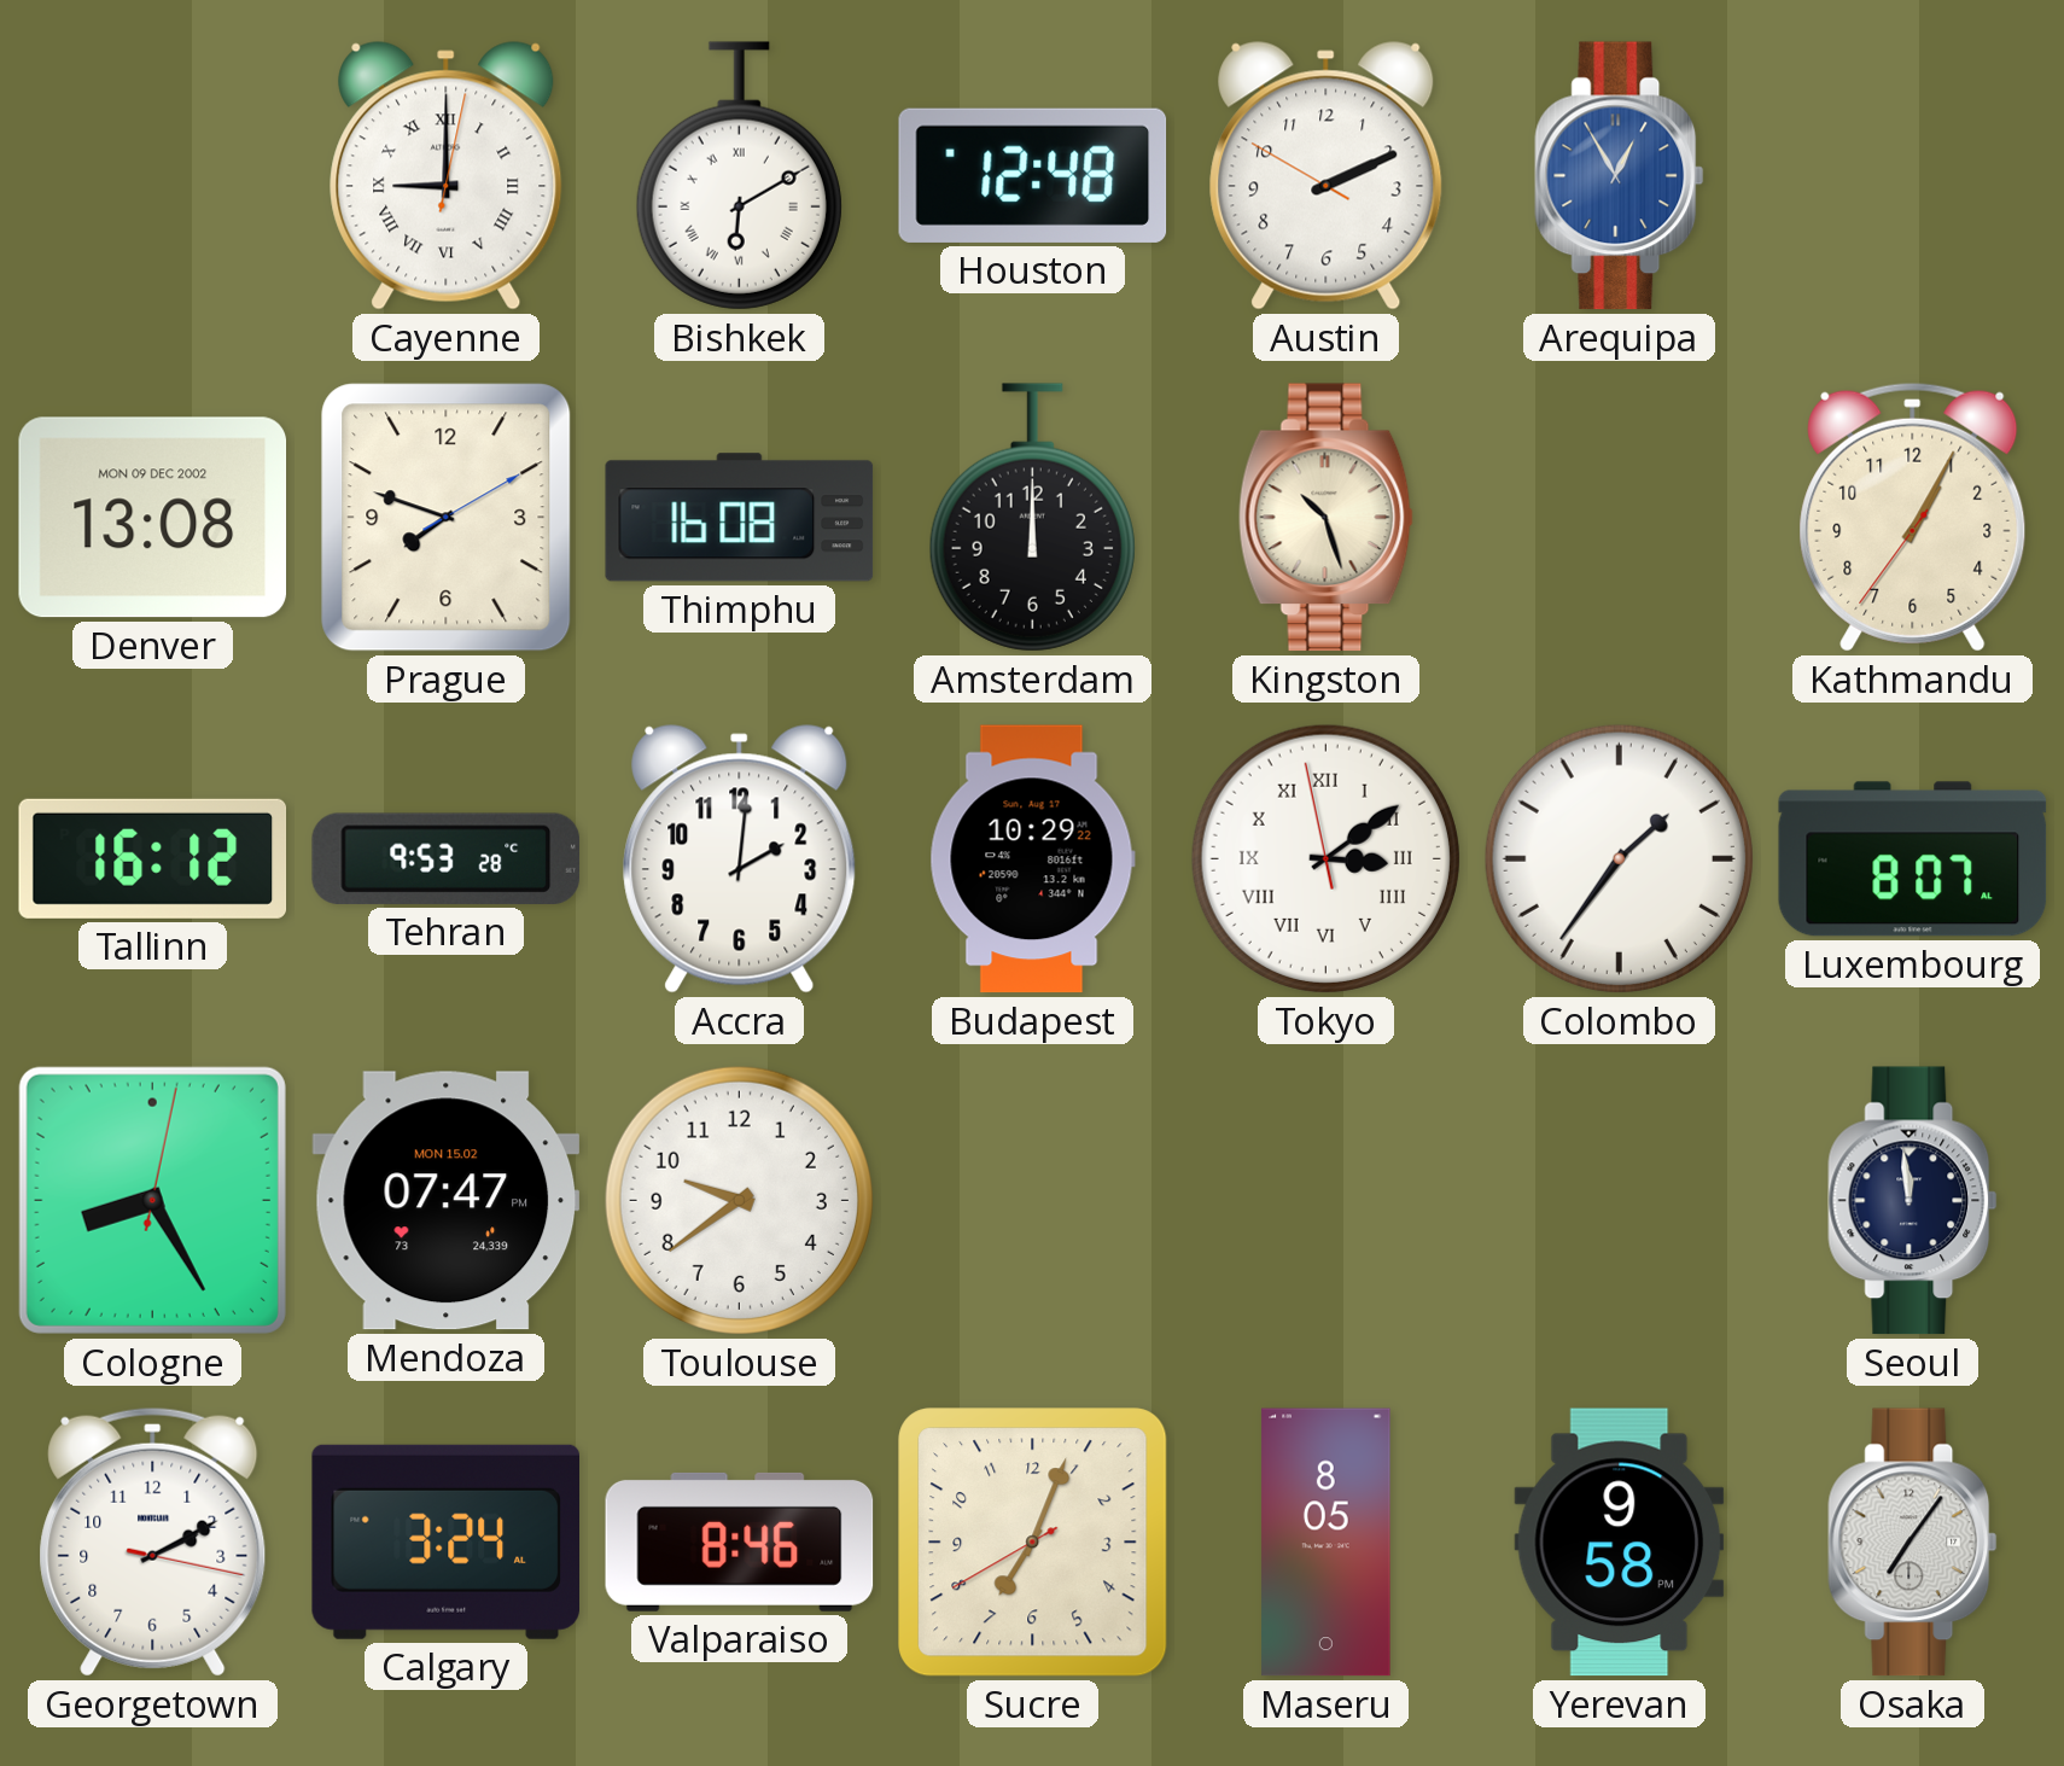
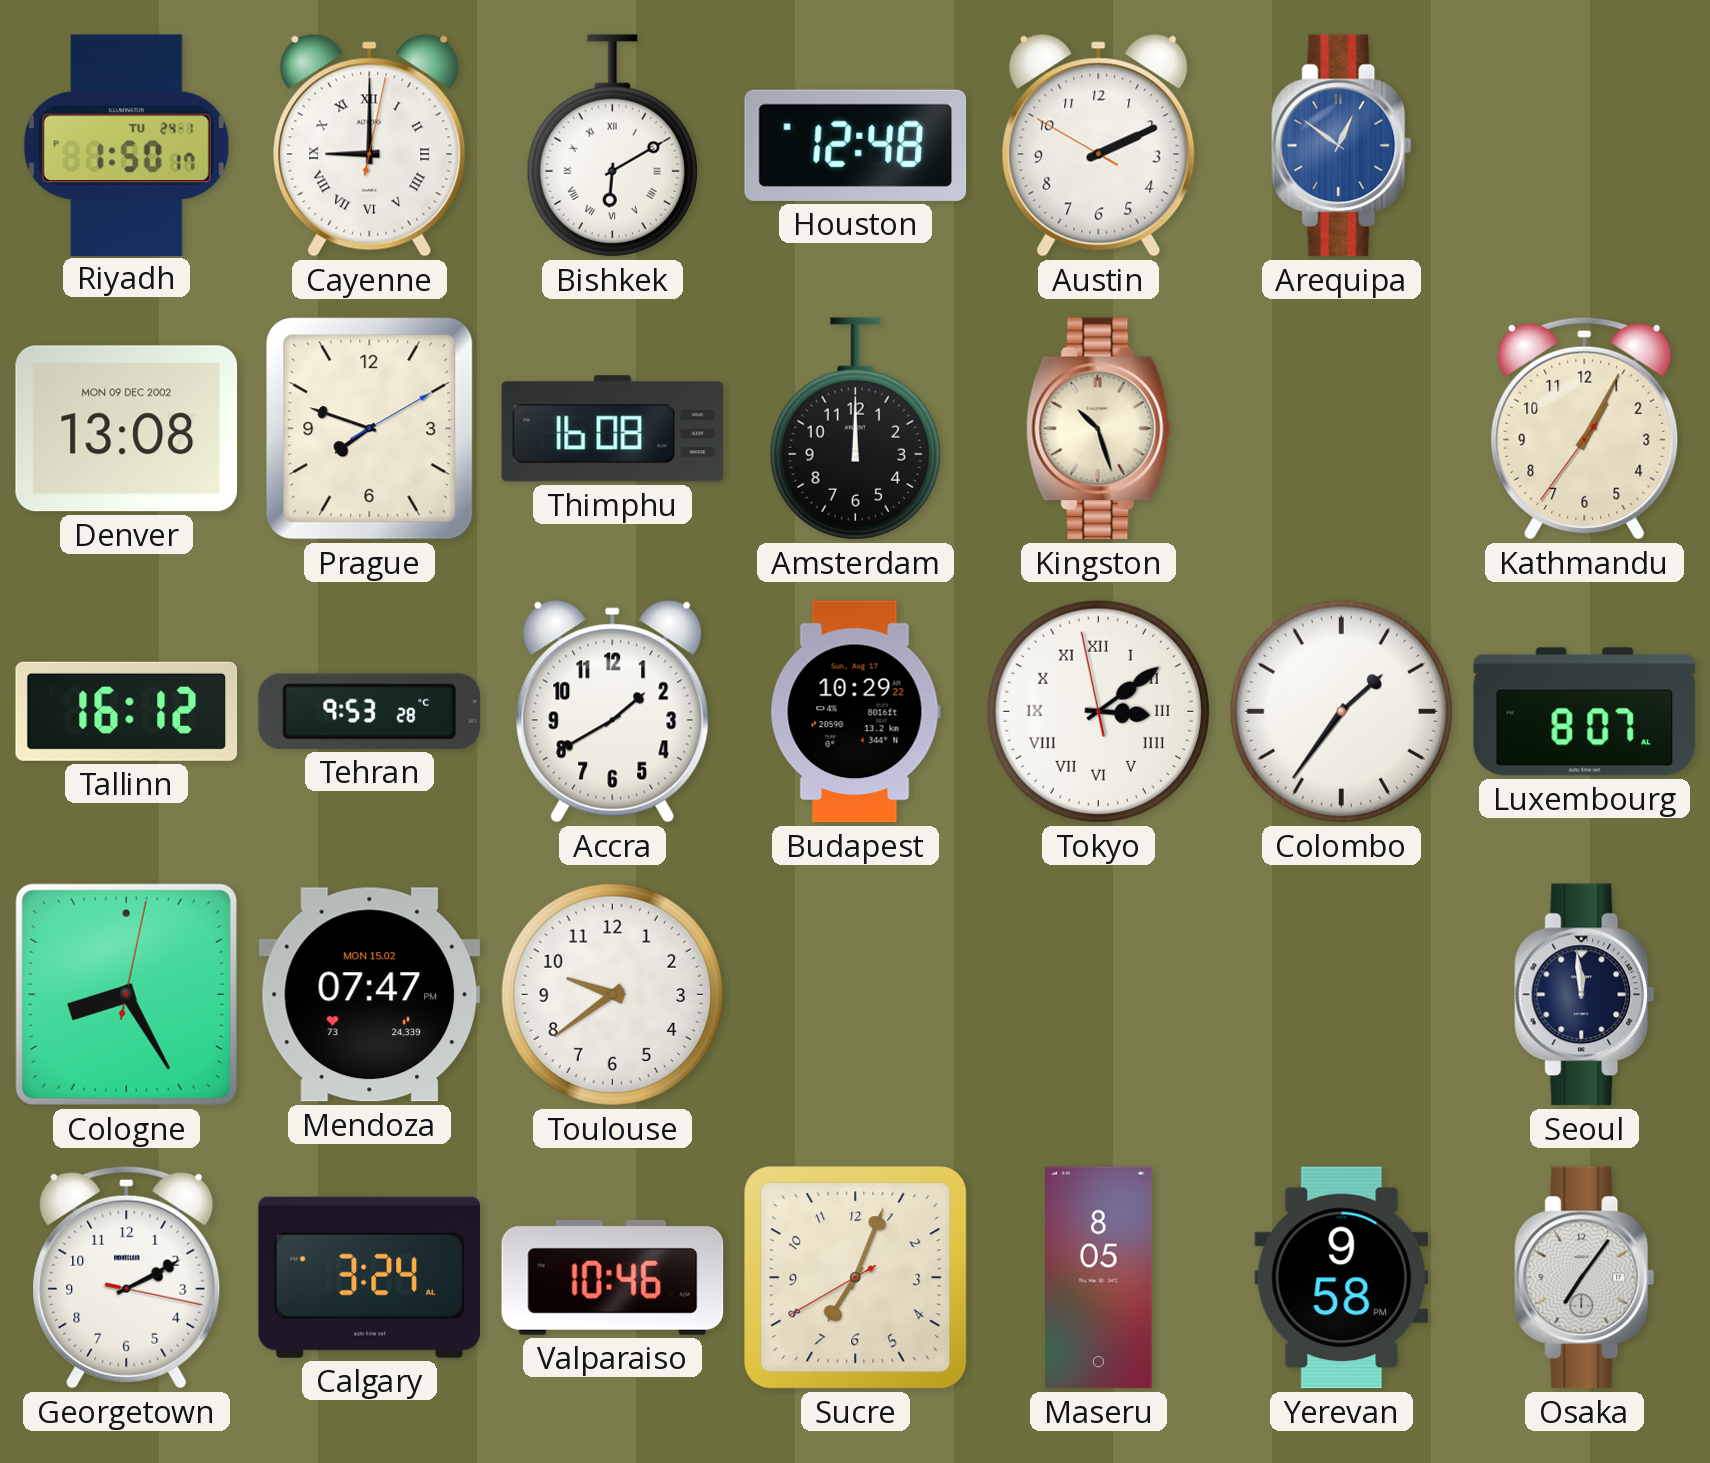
Riyadh: none -> 1:50
Arequipa: 12:55 -> 12:51
Accra: 2:01 -> 1:40
Valparaiso: 8:46 -> 10:46
